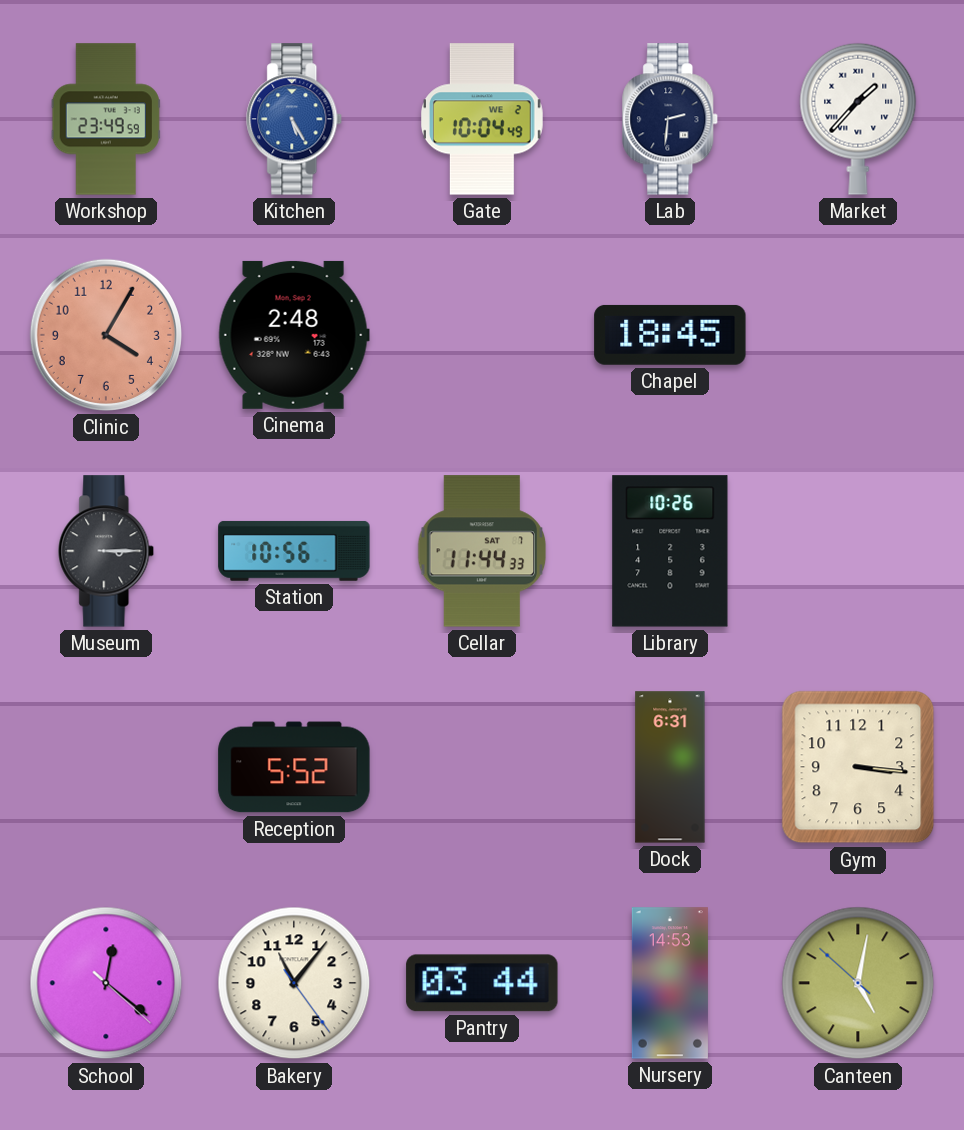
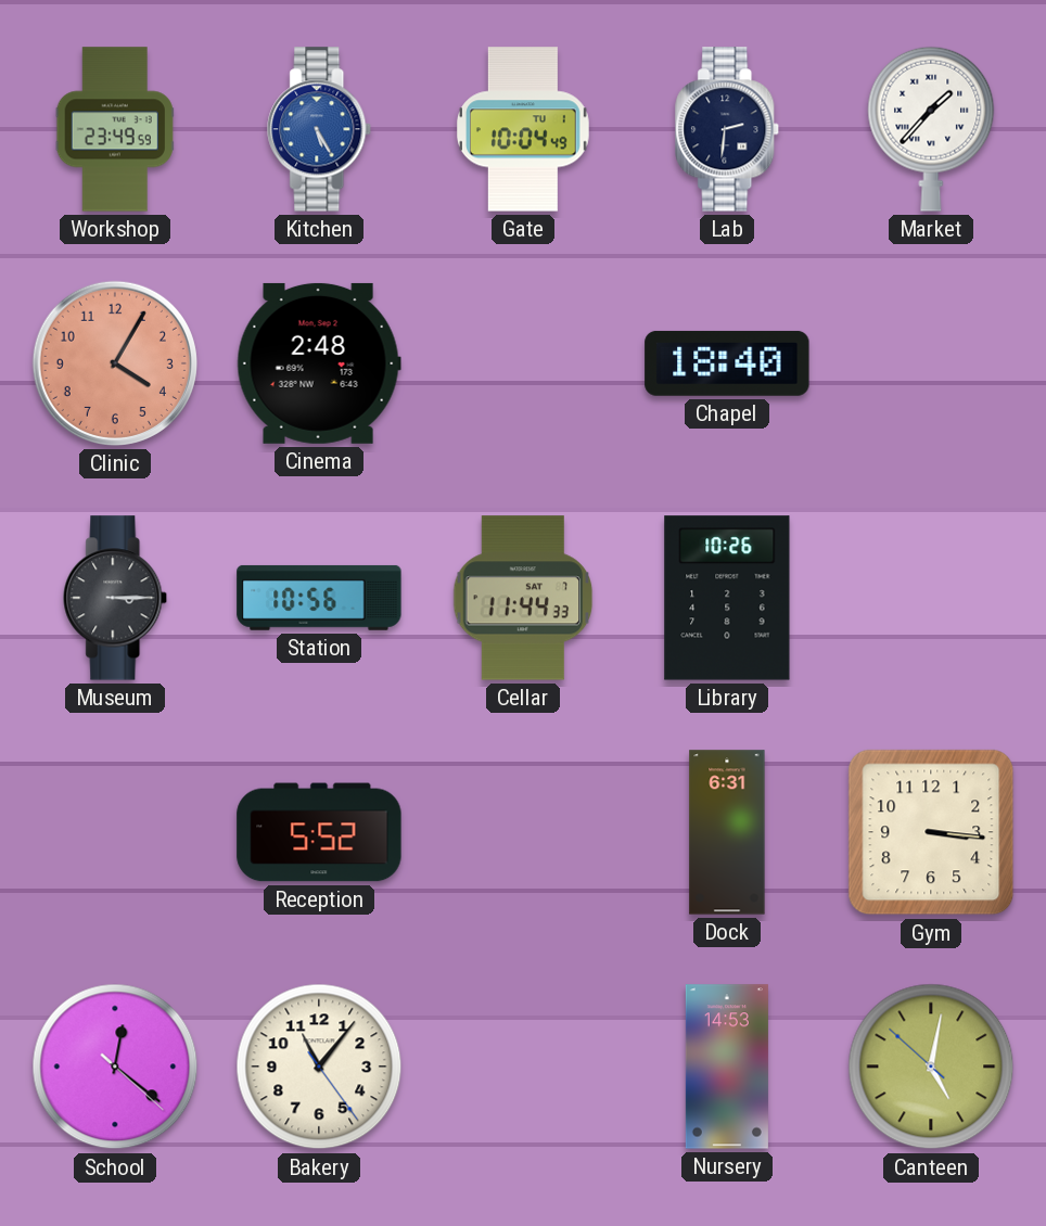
Gate date: WE 2 -> TU 1
Chapel: 18:45 -> 18:40
Pantry: 03:44 -> none
